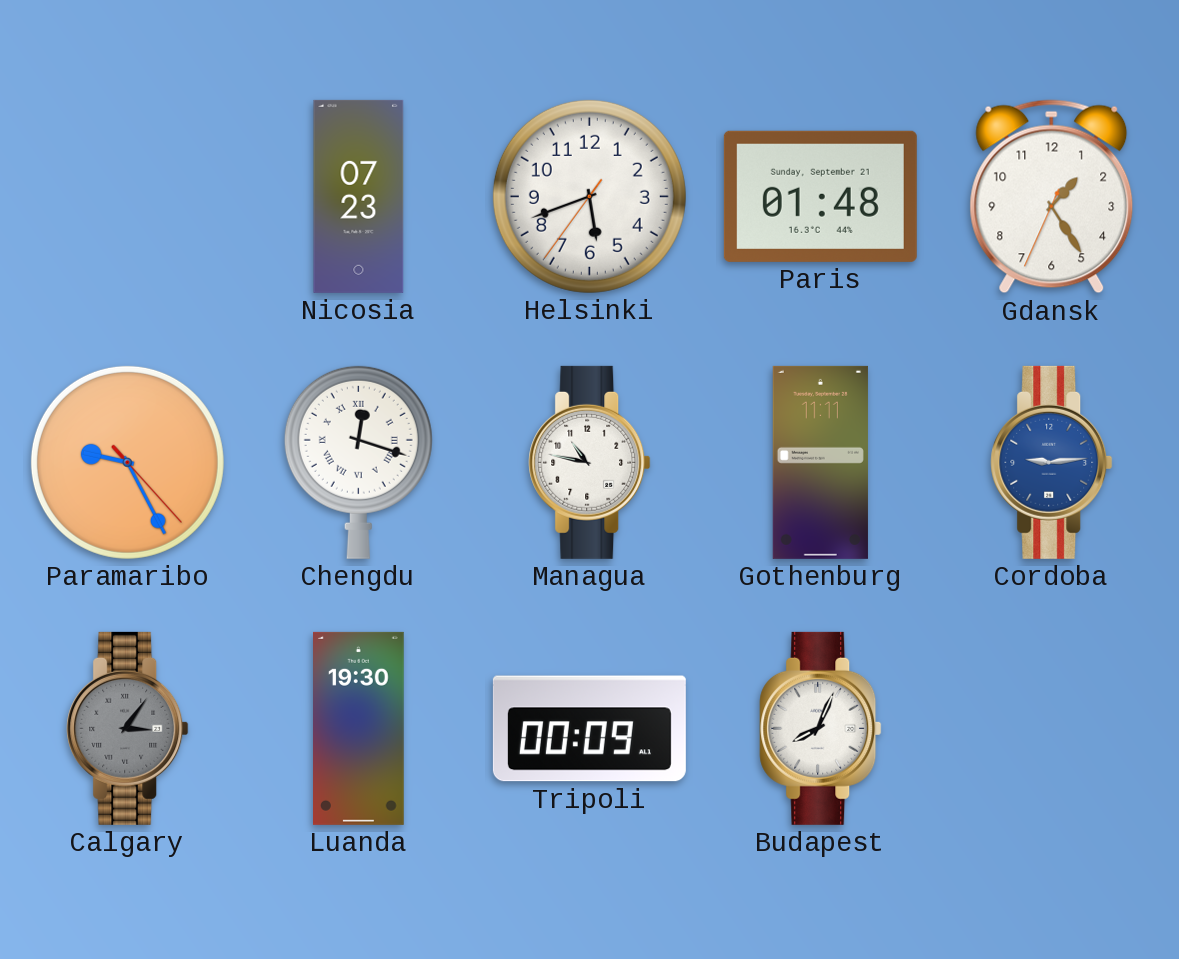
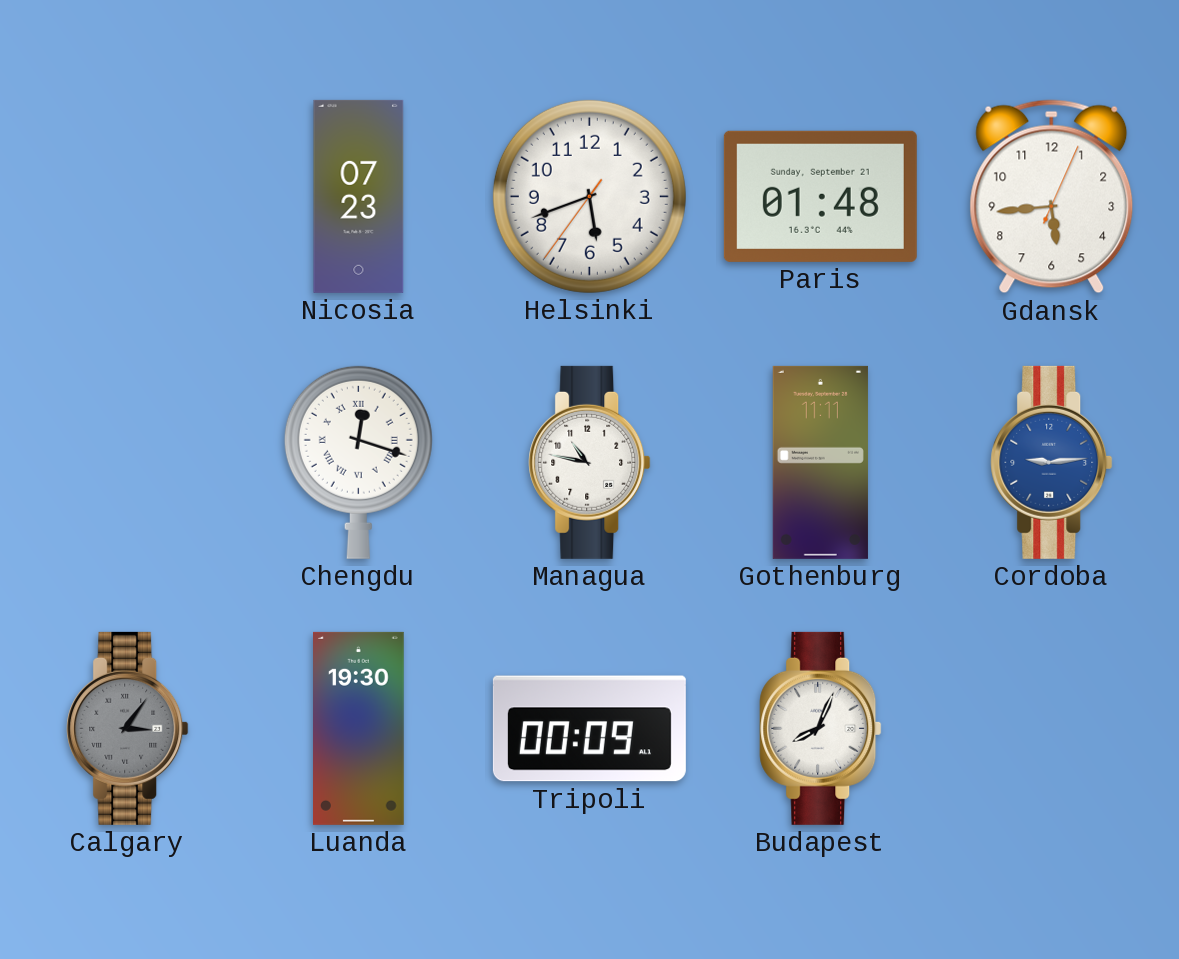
Gdansk: 1:24 -> 5:44
Paramaribo: 9:25 -> none
